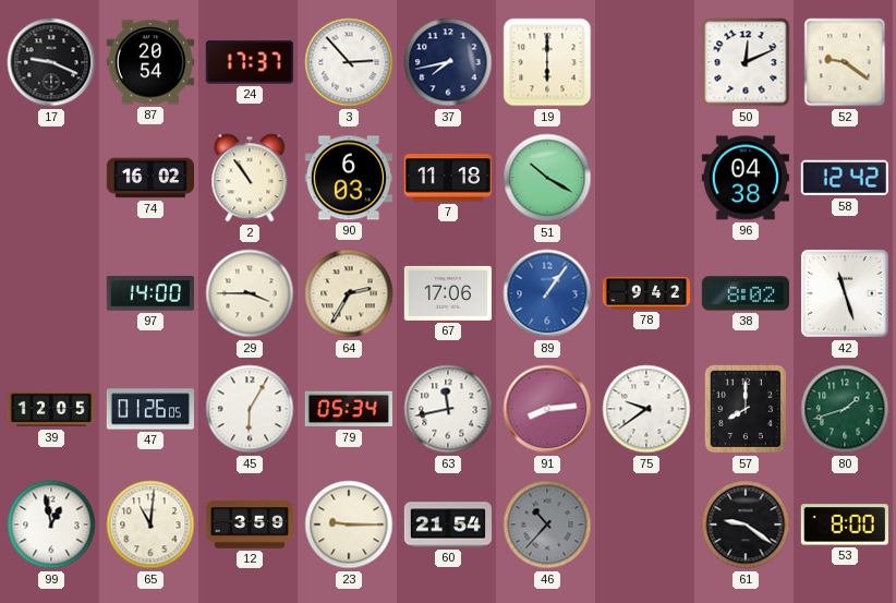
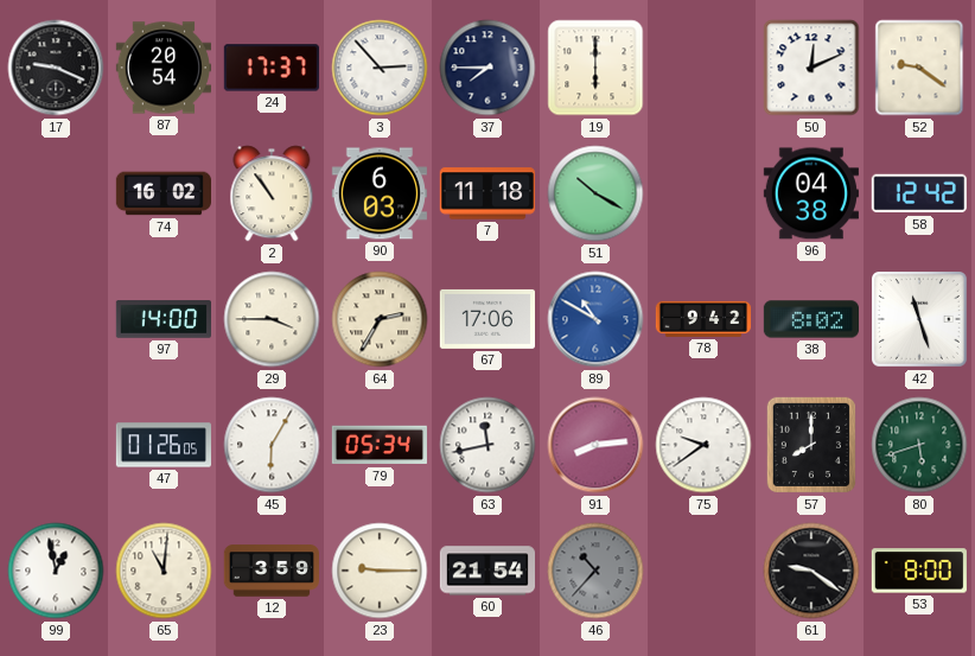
37: 7:43 -> 7:45
89: 1:06 -> 10:50
39: 12:05 -> none
80: 1:42 -> 5:42
